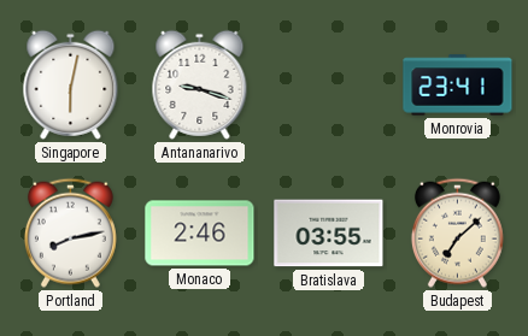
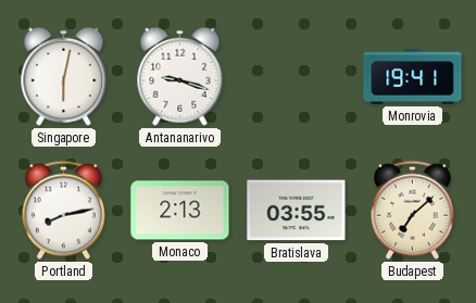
Monrovia: 23:41 -> 19:41
Monaco: 2:46 -> 2:13
